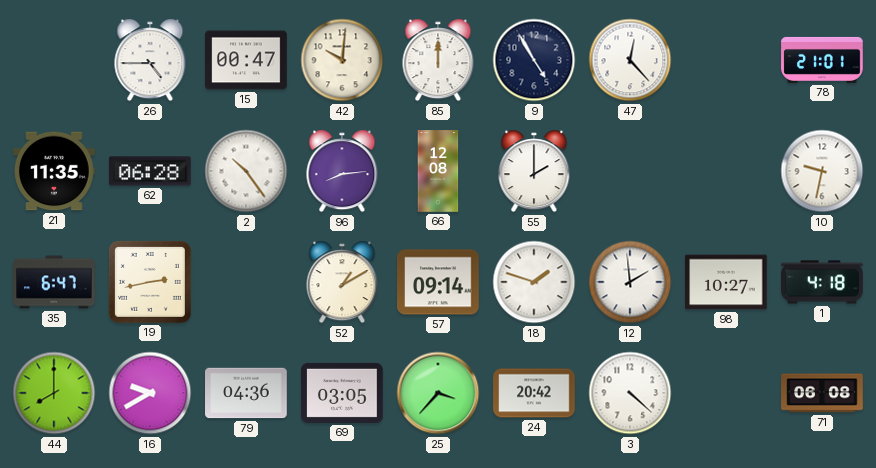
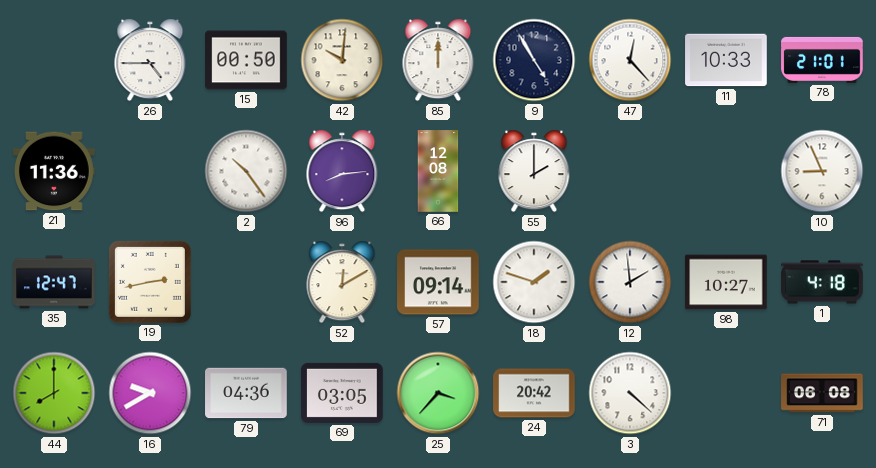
15: 00:47 -> 00:50
11: none -> 10:33
21: 11:35 -> 11:36
62: 06:28 -> none
10: 9:32 -> 8:56
35: 6:47 -> 12:47
52: 1:10 -> 12:10
